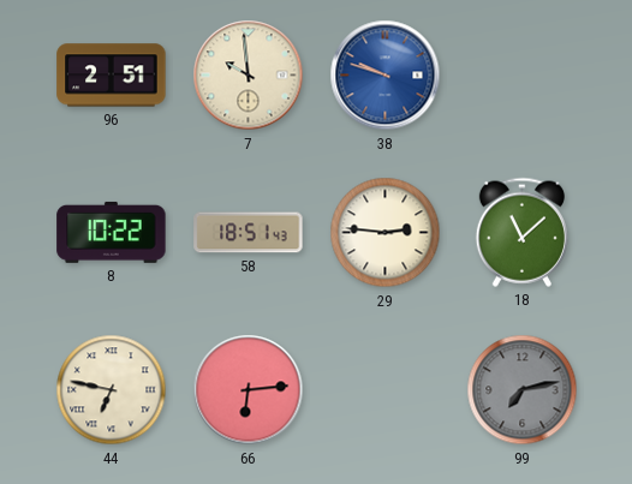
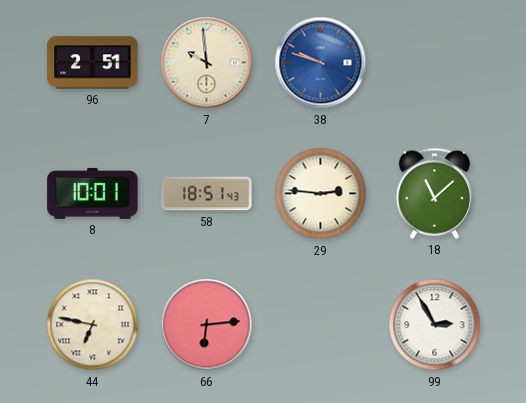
8: 10:22 -> 10:01
99: 7:13 -> 2:55
99 dial: grey -> white
